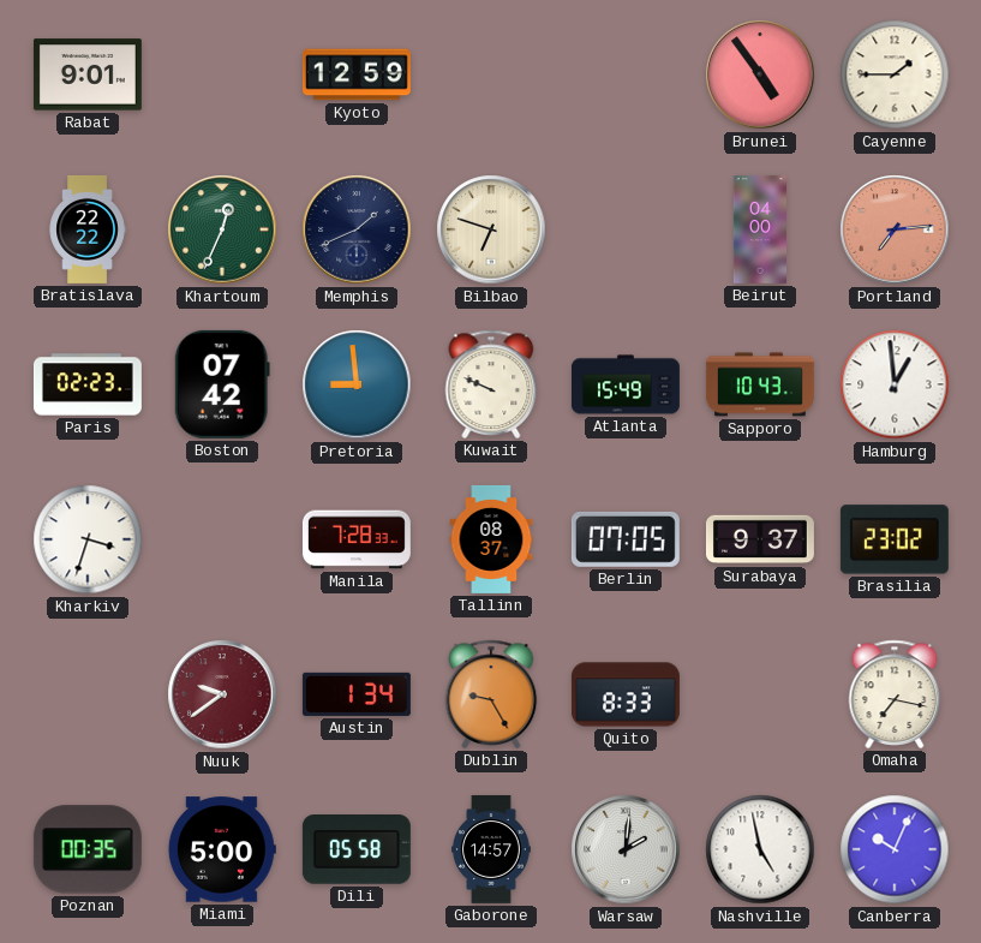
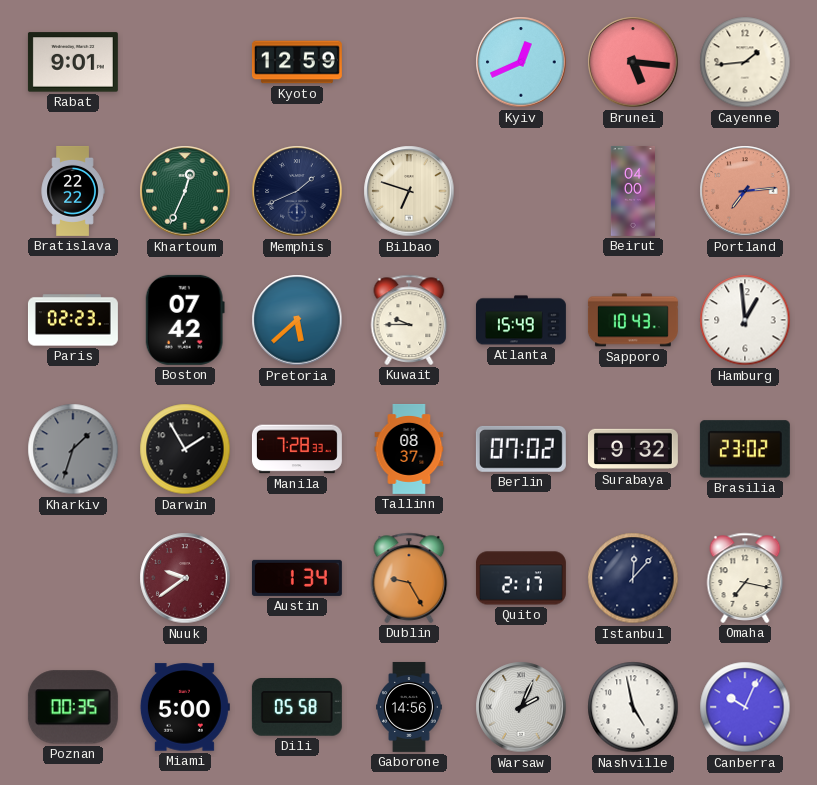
Kyiv: none -> 12:41
Brunei: 4:54 -> 5:16
Cayenne: 1:45 -> 1:44
Pretoria: 8:59 -> 5:38
Kuwait: 9:49 -> 9:45
Kharkiv: 3:33 -> 1:33
Kharkiv dial: white -> grey
Darwin: none -> 1:55
Berlin: 07:05 -> 07:02
Surabaya: 9:37 -> 9:32
Quito: 8:33 -> 2:17
Istanbul: none -> 12:07
Gaborone: 14:57 -> 14:56
Warsaw: 2:01 -> 2:04
